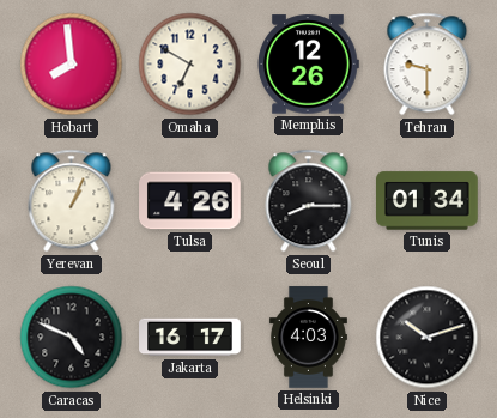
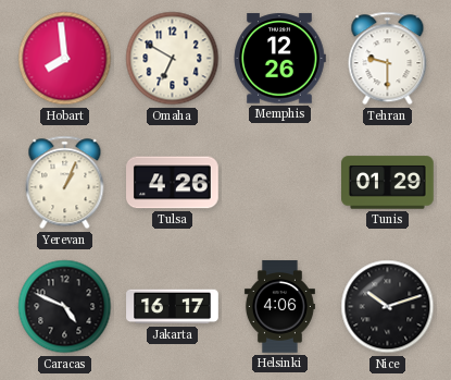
Seoul: 8:15 -> none
Tunis: 01:34 -> 01:29
Helsinki: 4:03 -> 4:06
